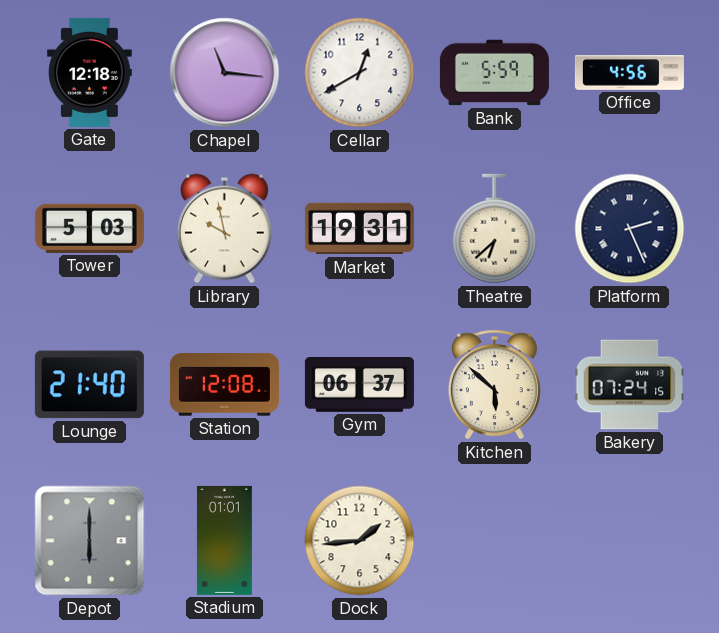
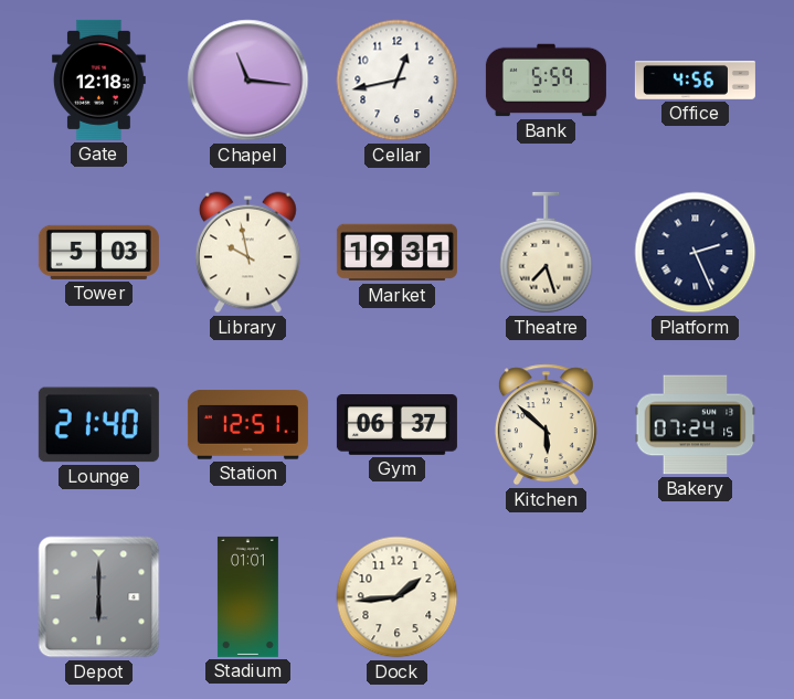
Cellar: 12:40 -> 12:43
Theatre: 6:38 -> 7:27
Station: 12:08 -> 12:51
